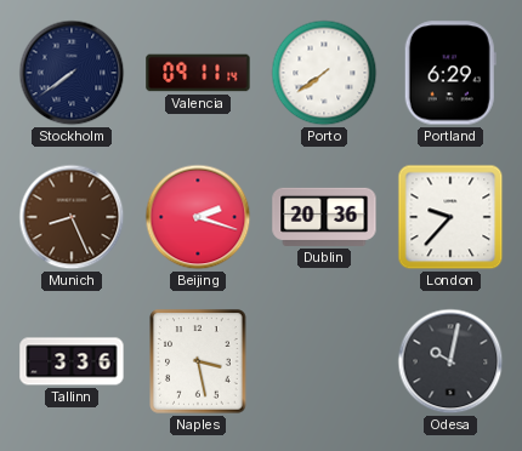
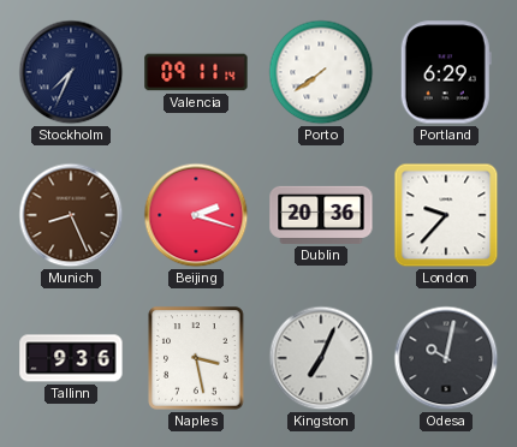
Stockholm: 7:39 -> 7:34
Tallinn: 3:36 -> 9:36
Kingston: none -> 7:04
